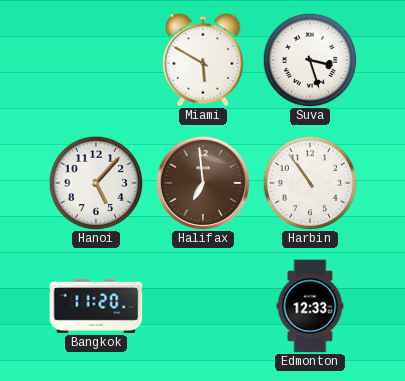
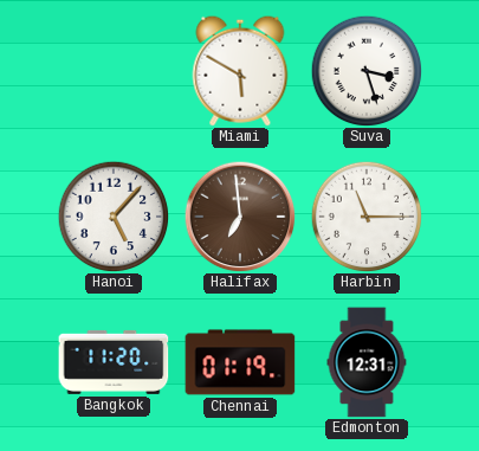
Harbin: 10:54 -> 11:15
Chennai: none -> 01:19
Edmonton: 12:33 -> 12:31
